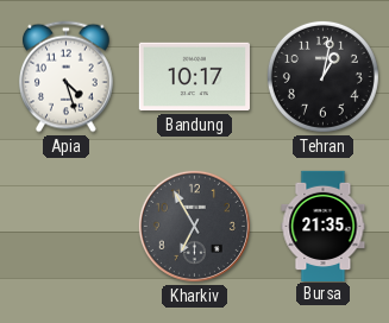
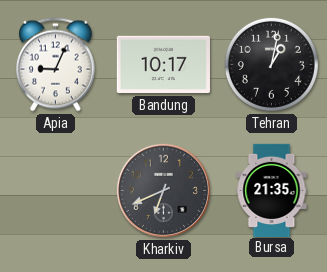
Apia: 4:27 -> 9:04
Kharkiv: 6:55 -> 6:41
